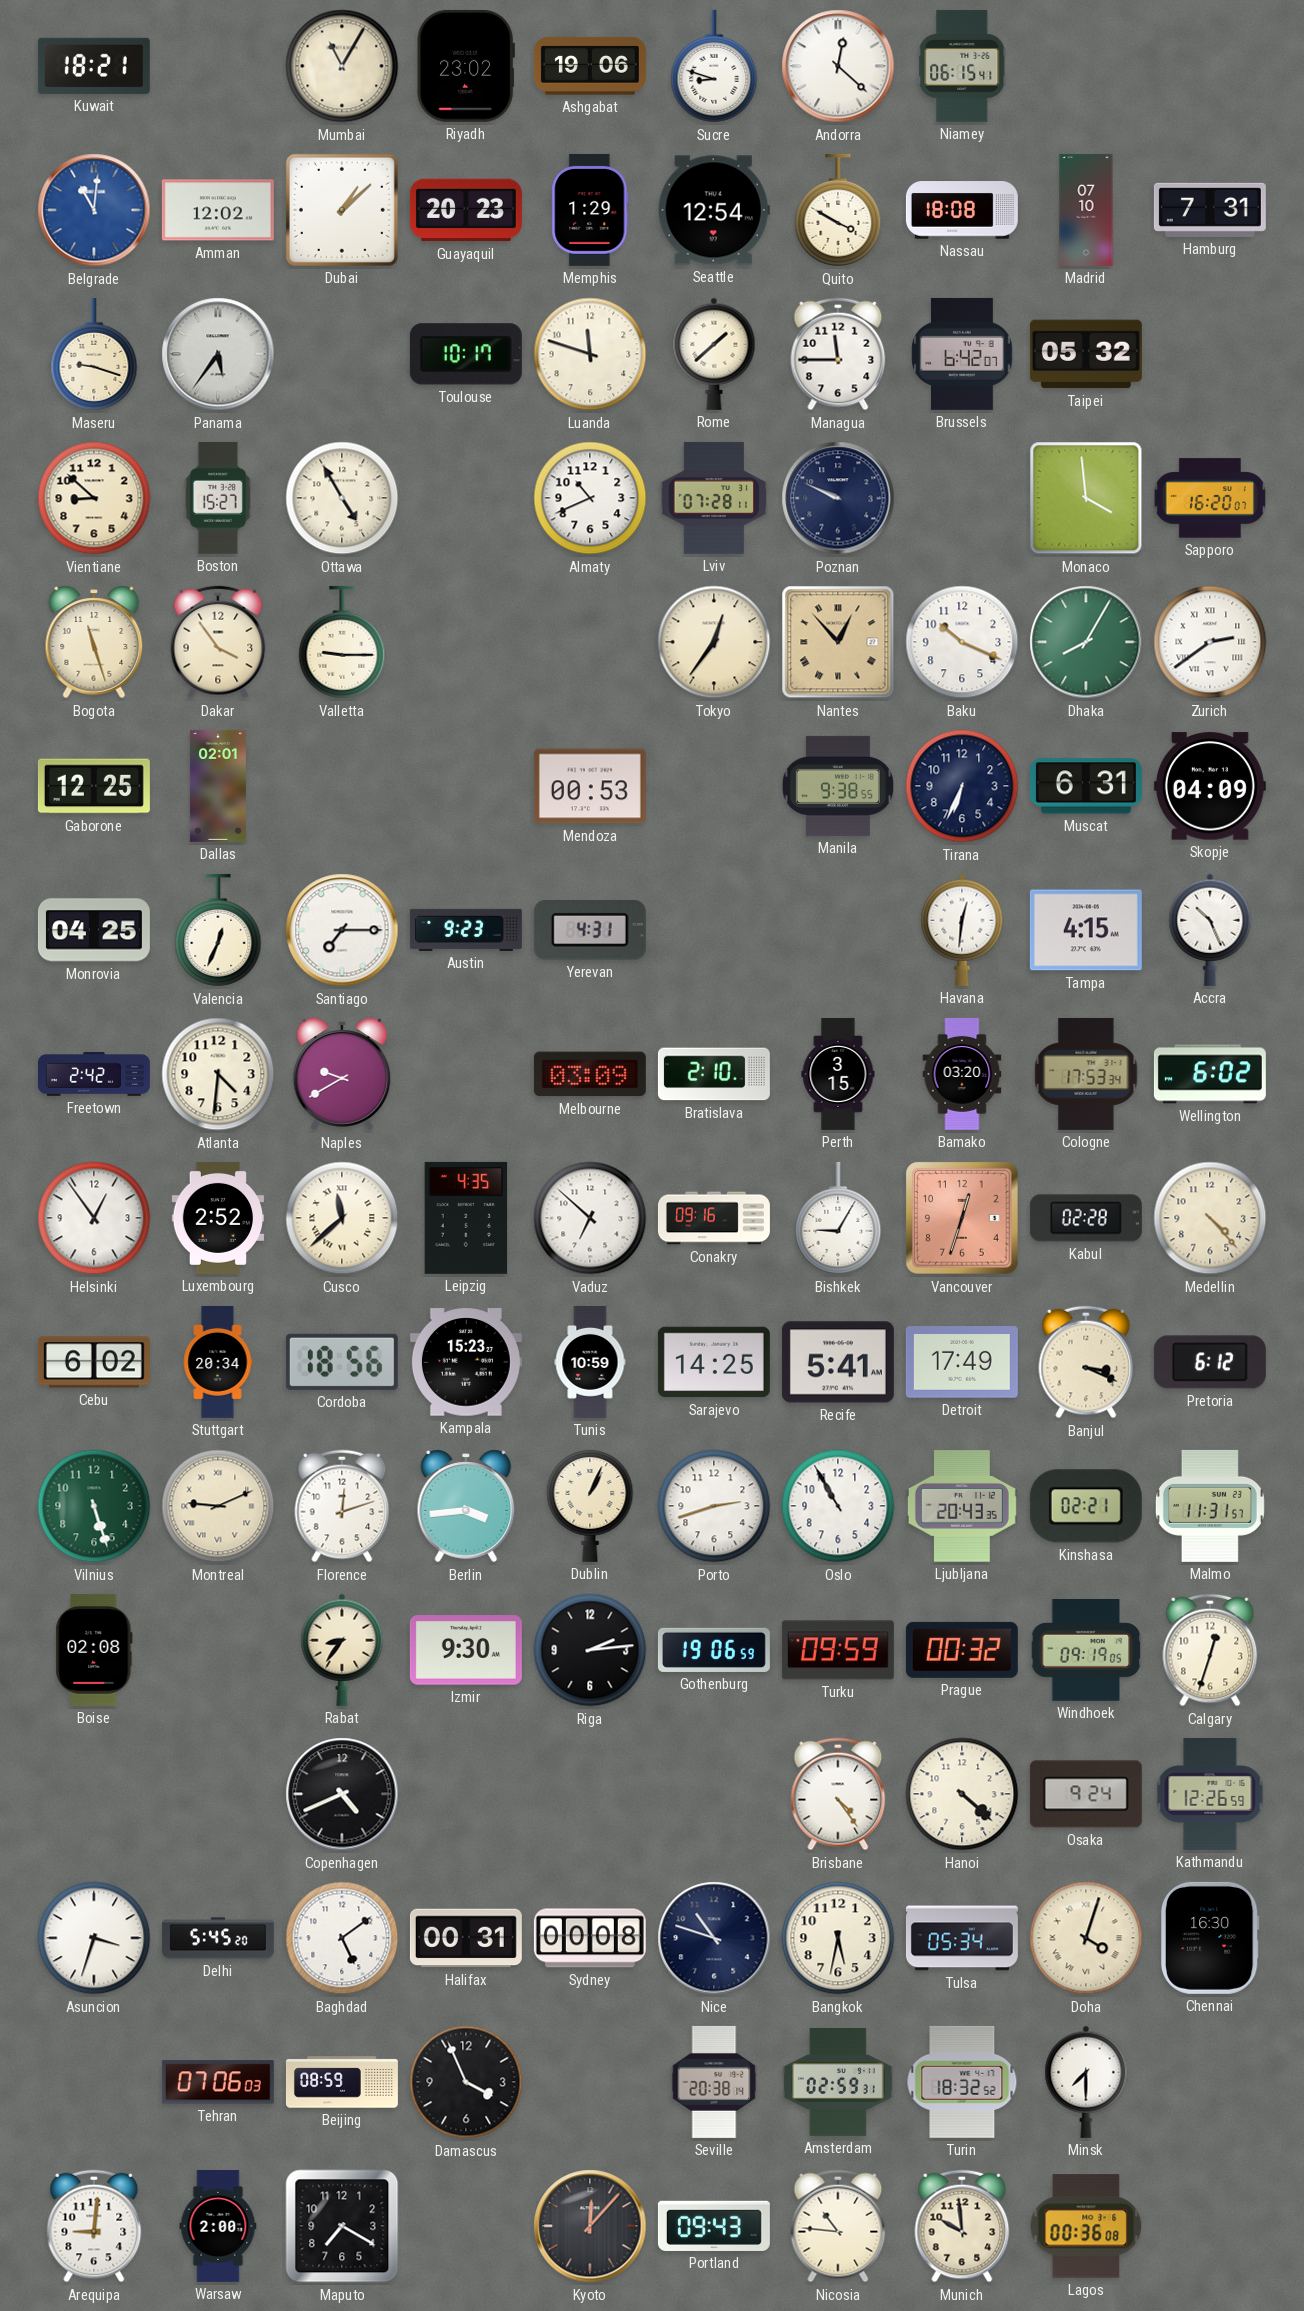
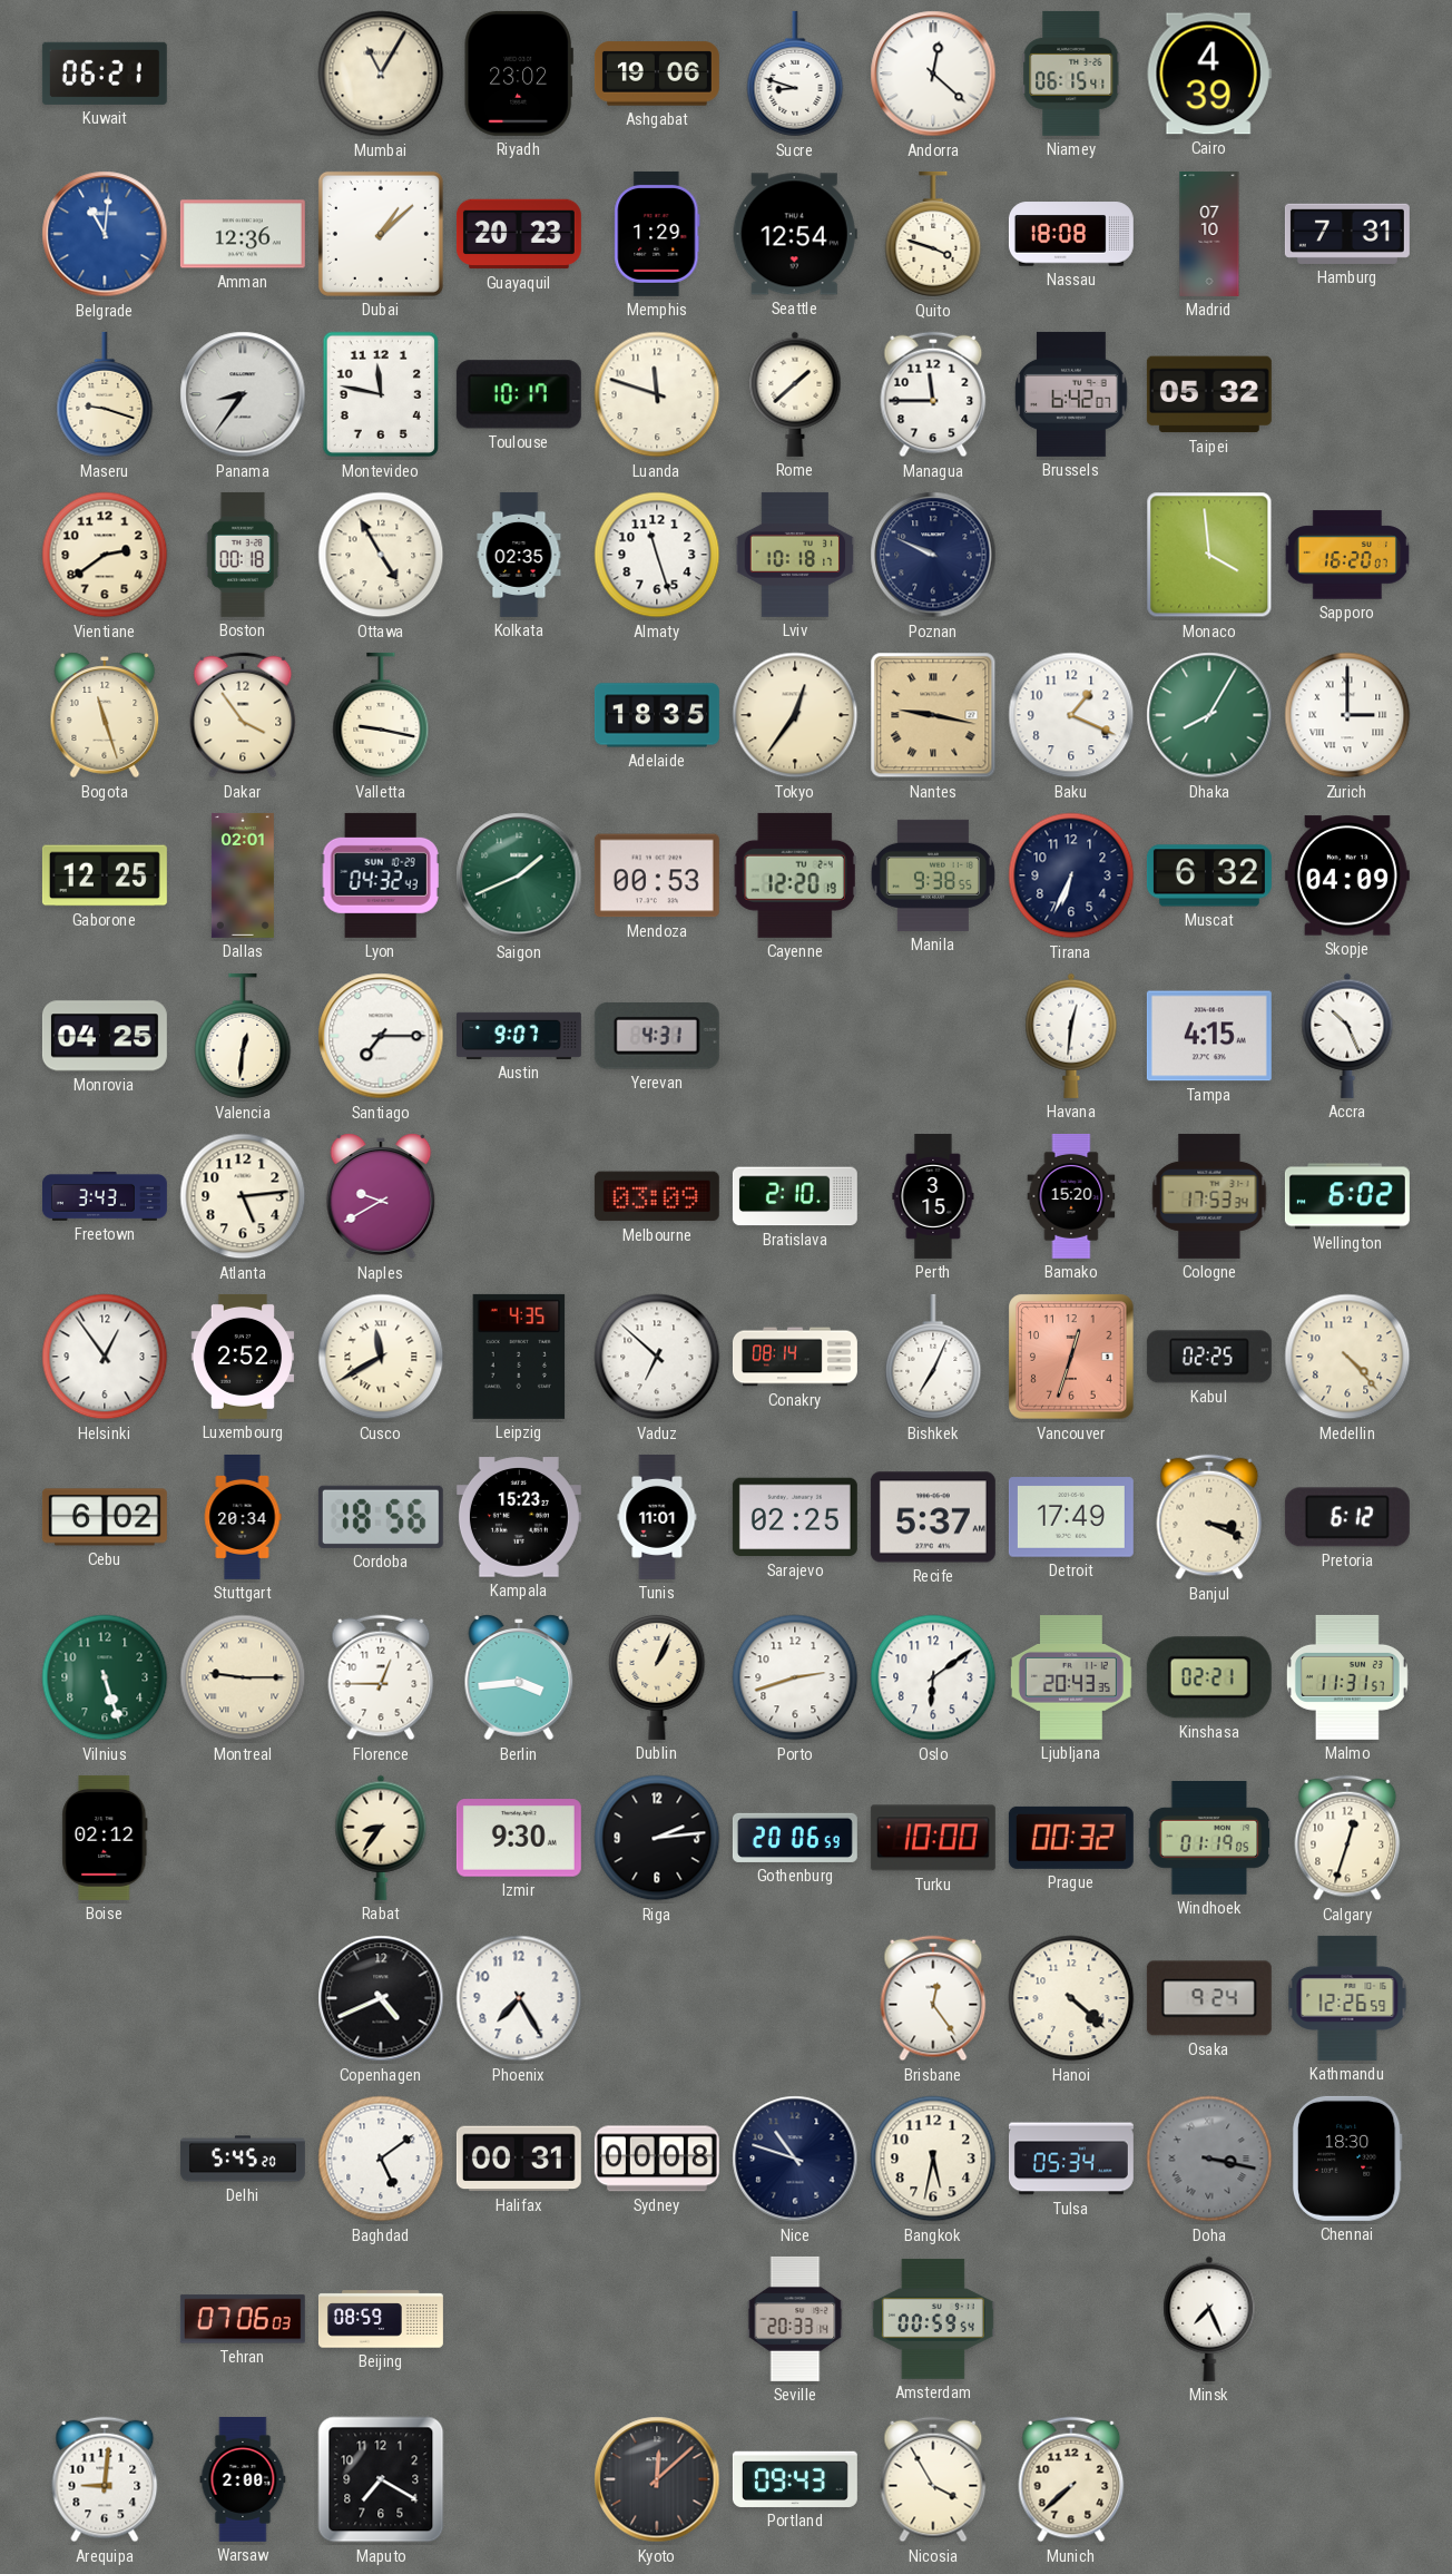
Kuwait: 18:21 -> 06:21
Cairo: none -> 4:39
Amman: 12:02 -> 12:36
Quito: 3:50 -> 3:48
Panama: 5:36 -> 8:36
Montevideo: none -> 11:47
Vientiane: 8:52 -> 2:39
Boston: 15:27 -> 00:18
Kolkata: none -> 02:35
Almaty: 10:41 -> 11:27
Lviv: 07:28 -> 10:18
Valletta: 9:15 -> 9:17
Adelaide: none -> 18:35
Nantes: 12:53 -> 9:17
Baku: 10:19 -> 1:19
Zurich: 2:39 -> 3:00
Lyon: none -> 04:32
Saigon: none -> 1:41
Cayenne: none -> 12:20
Muscat: 6:31 -> 6:32
Valencia: 12:34 -> 12:31
Austin: 9:23 -> 9:07
Freetown: 2:42 -> 3:43
Atlanta: 4:31 -> 5:14
Bamako: 03:20 -> 15:20
Cusco: 11:38 -> 11:40
Conakry: 09:16 -> 08:14
Bishkek: 9:05 -> 7:04
Kabul: 02:28 -> 02:25
Tunis: 10:59 -> 11:01
Sarajevo: 14:25 -> 02:25
Recife: 5:41 -> 5:37
Montreal: 9:11 -> 9:15
Florence: 12:12 -> 12:45
Oslo: 10:55 -> 6:09
Boise: 02:08 -> 02:12
Gothenburg: 19:06 -> 20:06
Turku: 09:59 -> 10:00
Windhoek: 09:19 -> 01:19
Phoenix: none -> 7:25
Brisbane: 4:24 -> 12:24
Asuncion: 3:33 -> none
Doha: 4:03 -> 3:17
Doha dial: cream -> grey
Chennai: 16:30 -> 18:30
Damascus: 3:56 -> none
Seville: 20:38 -> 20:33
Amsterdam: 02:59 -> 00:59
Turin: 18:32 -> none
Minsk: 7:30 -> 7:26
Kyoto: 12:07 -> 12:08
Nicosia: 10:46 -> 3:55
Munich: 9:59 -> 7:38
Lagos: 00:36 -> none
